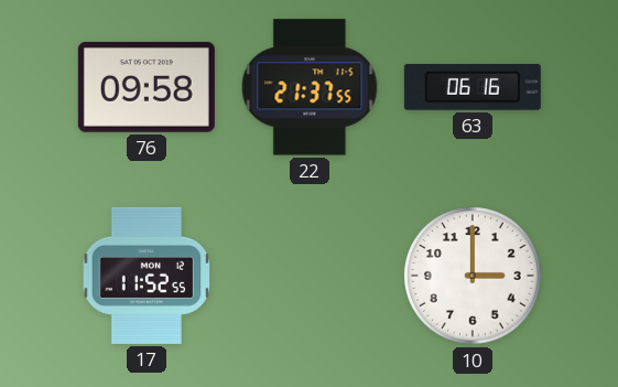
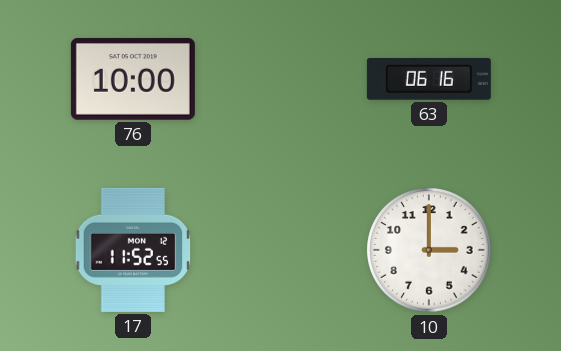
76: 09:58 -> 10:00
22: 21:37 -> none
